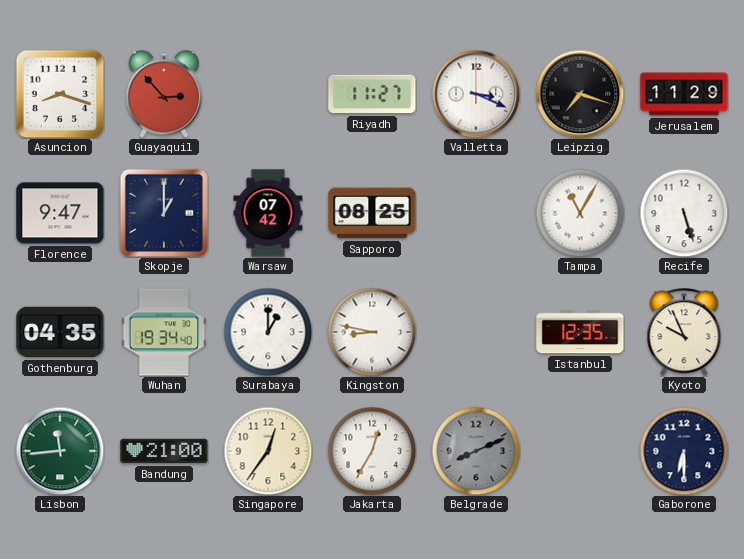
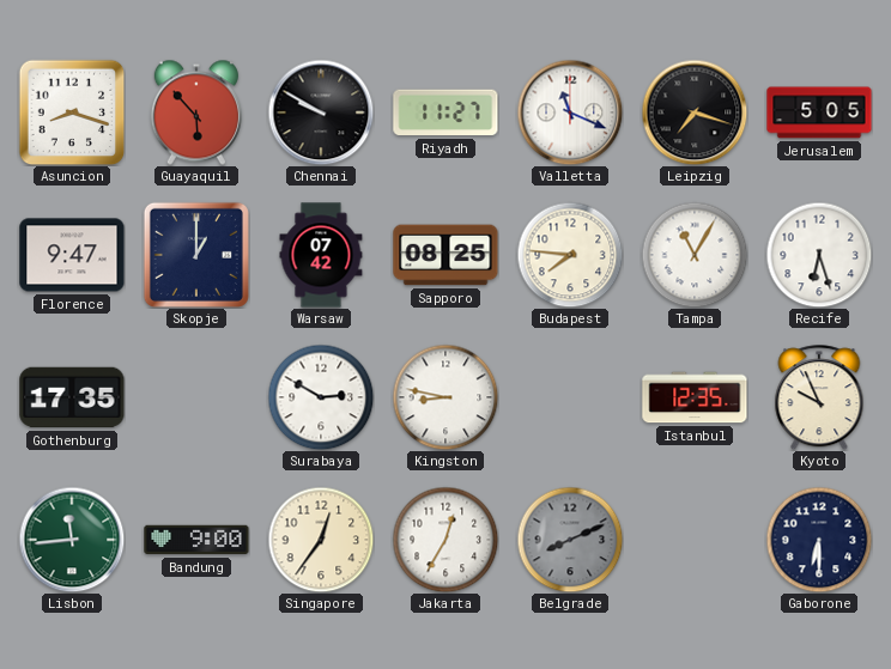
Guayaquil: 2:53 -> 5:53
Chennai: none -> 9:50
Valletta: 3:19 -> 11:19
Jerusalem: 11:29 -> 5:05
Budapest: none -> 7:46
Recife: 5:27 -> 6:27
Gothenburg: 04:35 -> 17:35
Wuhan: 19:34 -> none
Surabaya: 1:00 -> 2:50
Bandung: 21:00 -> 9:00
